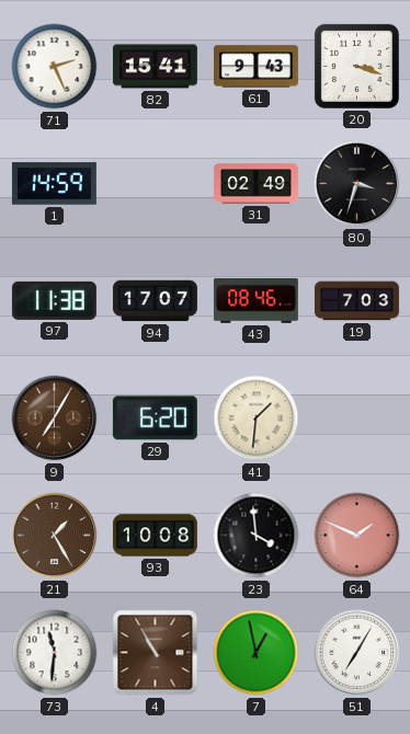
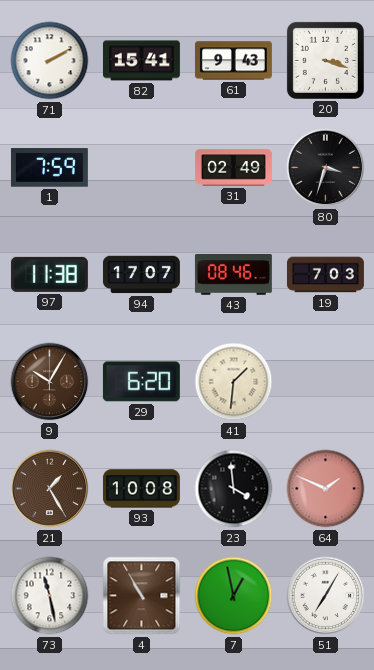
71: 2:26 -> 2:10
1: 14:59 -> 7:59
9: 7:05 -> 10:05
73: 11:31 -> 11:28
